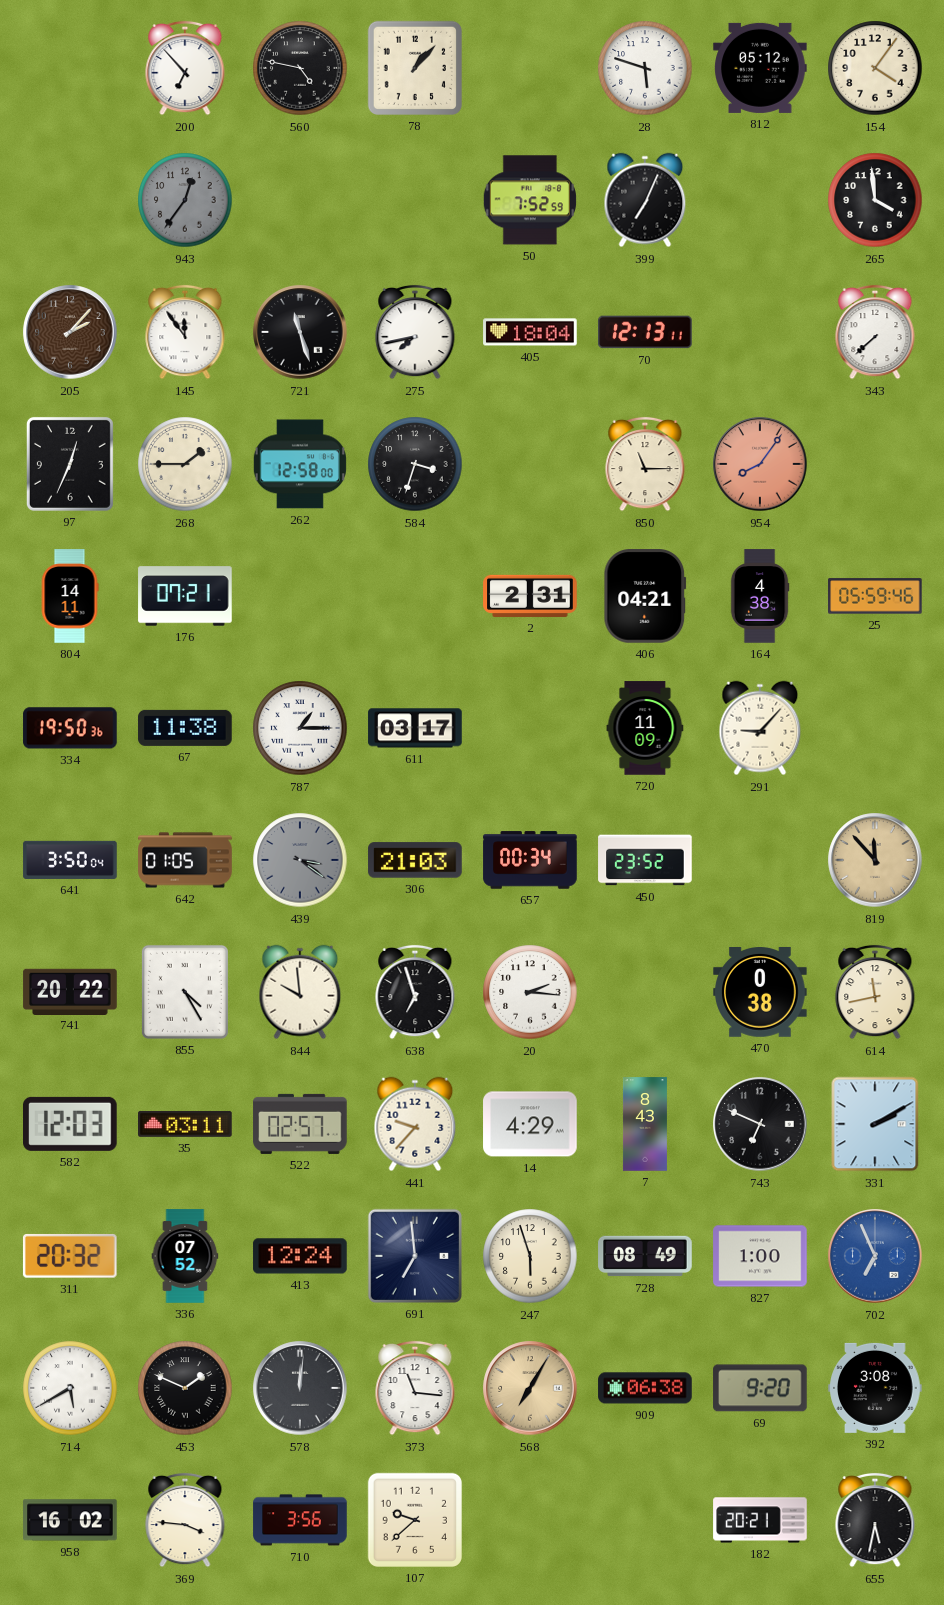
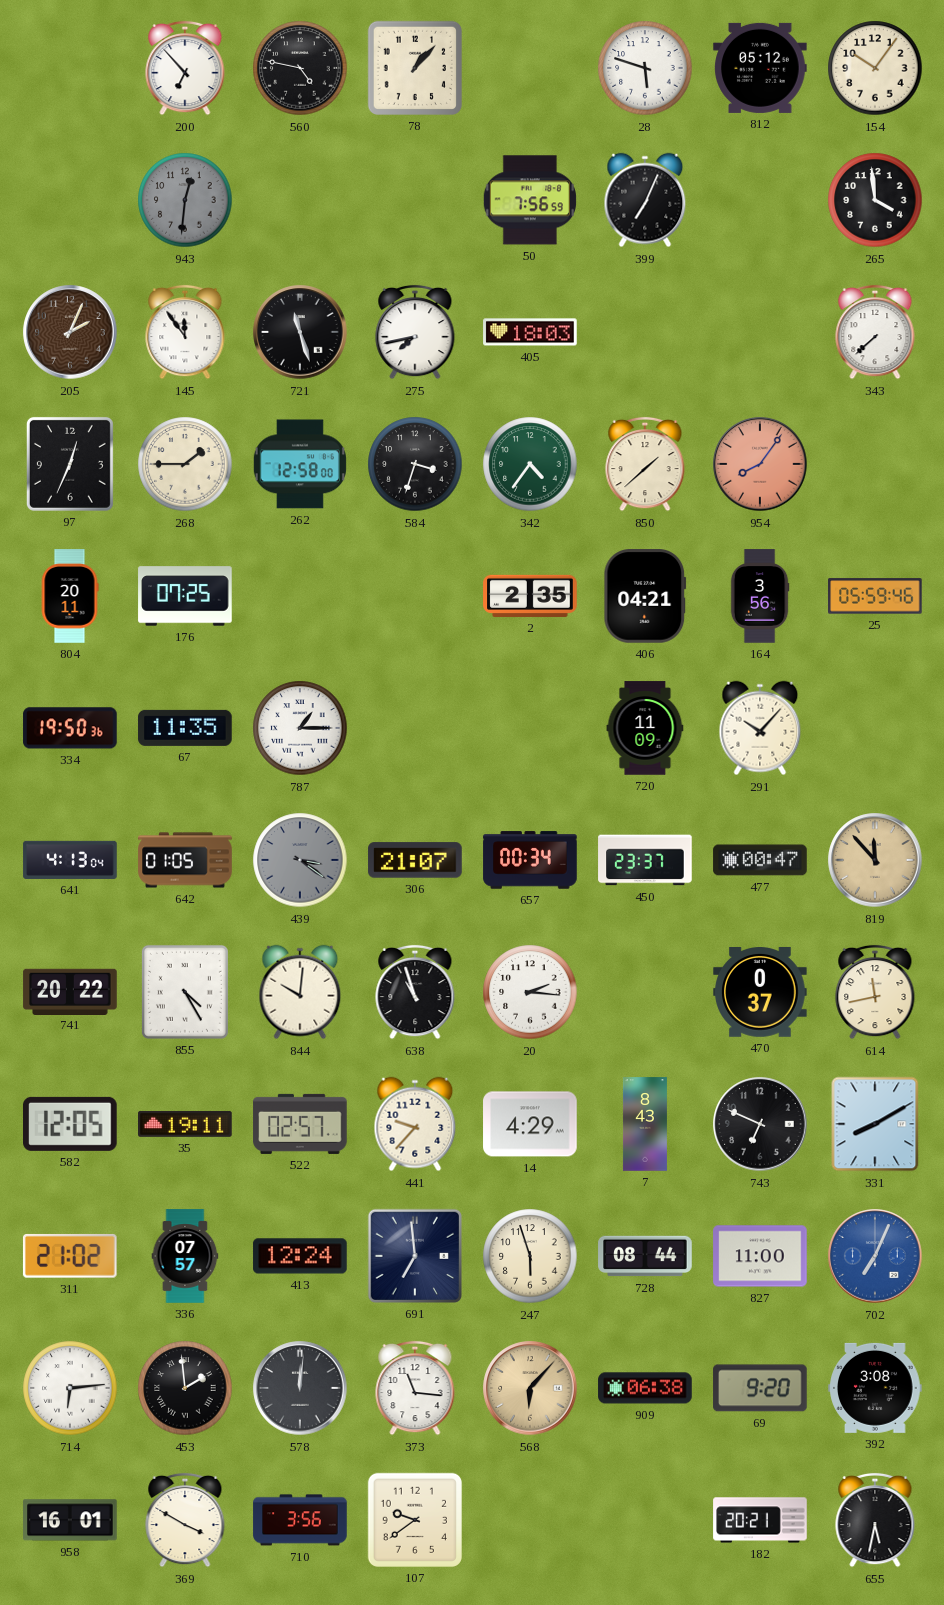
154: 4:06 -> 10:06
943: 12:36 -> 12:31
50: 7:52 -> 7:56
205: 2:07 -> 2:04
405: 18:04 -> 18:03
70: 12:13 -> none
342: none -> 4:36
850: 11:15 -> 1:38
804: 14:11 -> 20:11
176: 07:21 -> 07:25
2: 2:31 -> 2:35
164: 4:38 -> 3:56
67: 11:38 -> 11:35
611: 03:17 -> none
291: 9:07 -> 10:07
641: 3:50 -> 4:13
306: 21:03 -> 21:07
450: 23:52 -> 23:37
477: none -> 00:47
844: 9:59 -> 10:01
638: 6:57 -> 10:57
470: 0:38 -> 0:37
582: 12:03 -> 12:05
35: 03:11 -> 19:11
331: 2:10 -> 8:10
311: 20:32 -> 21:02
336: 07:52 -> 07:57
728: 08:49 -> 08:44
827: 1:00 -> 11:00
702: 6:56 -> 7:04
714: 5:40 -> 6:14
453: 1:49 -> 1:59
568: 7:05 -> 6:07
958: 16:02 -> 16:01
369: 3:46 -> 3:50
107: 9:38 -> 9:39
